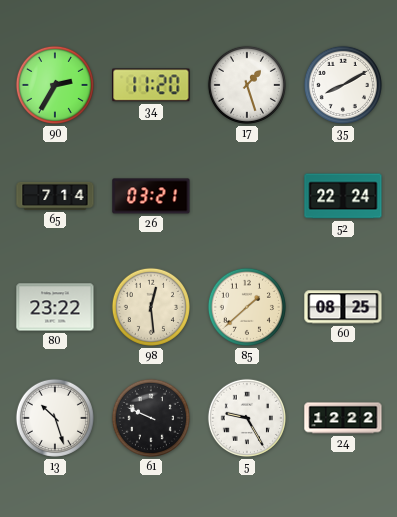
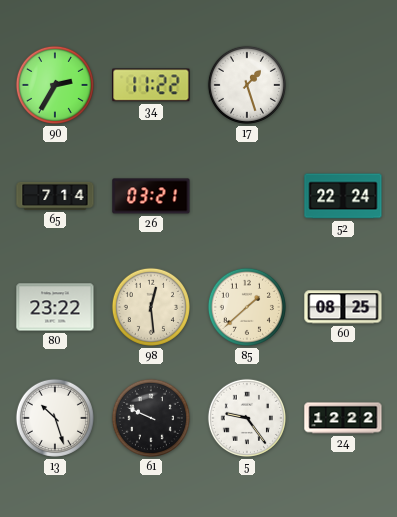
34: 11:20 -> 11:22
35: 8:10 -> none
5: 9:25 -> 9:24
